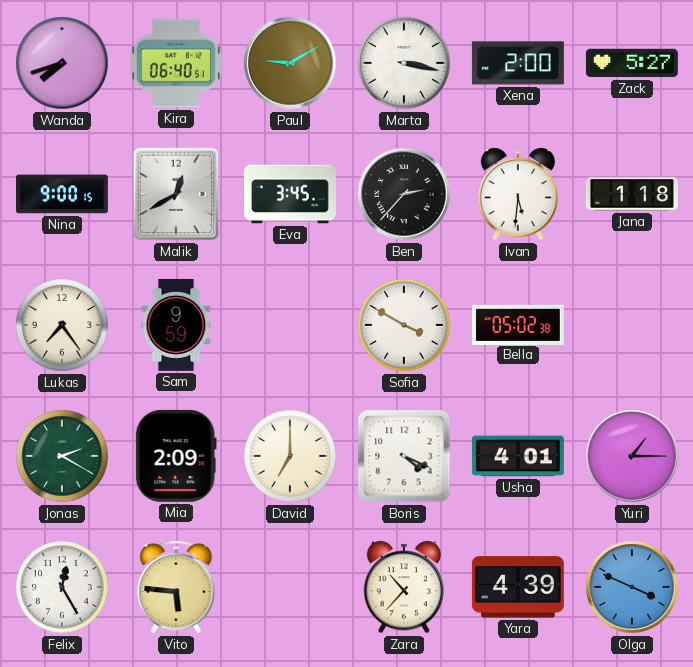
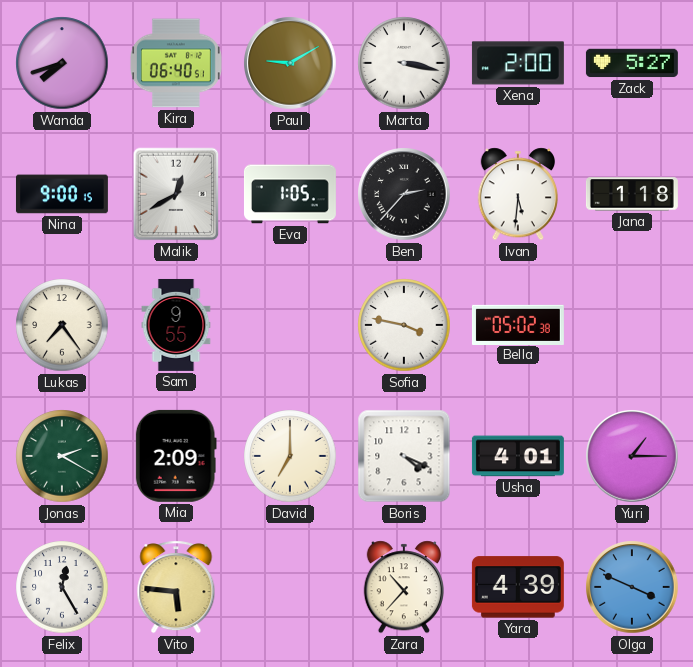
Eva: 3:45 -> 1:05
Sam: 9:59 -> 9:55
Sofia: 3:50 -> 3:47
